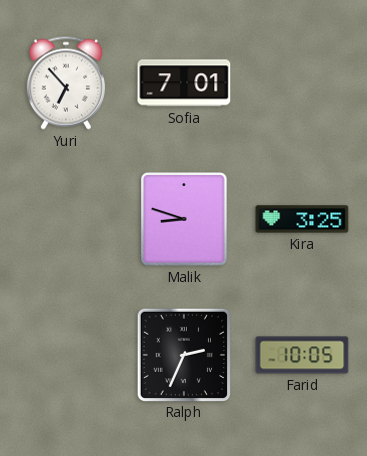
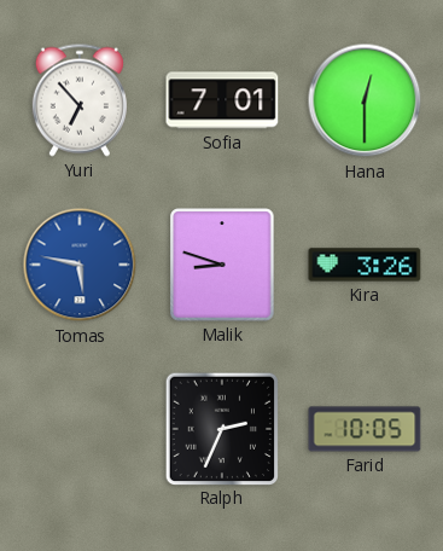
Hana: none -> 12:30
Tomas: none -> 5:47
Kira: 3:25 -> 3:26
